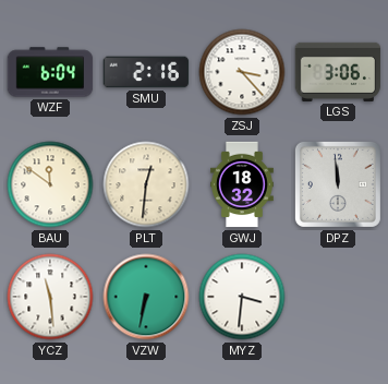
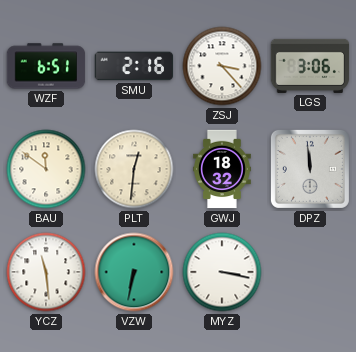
WZF: 6:04 -> 6:51
MYZ: 3:31 -> 3:17
